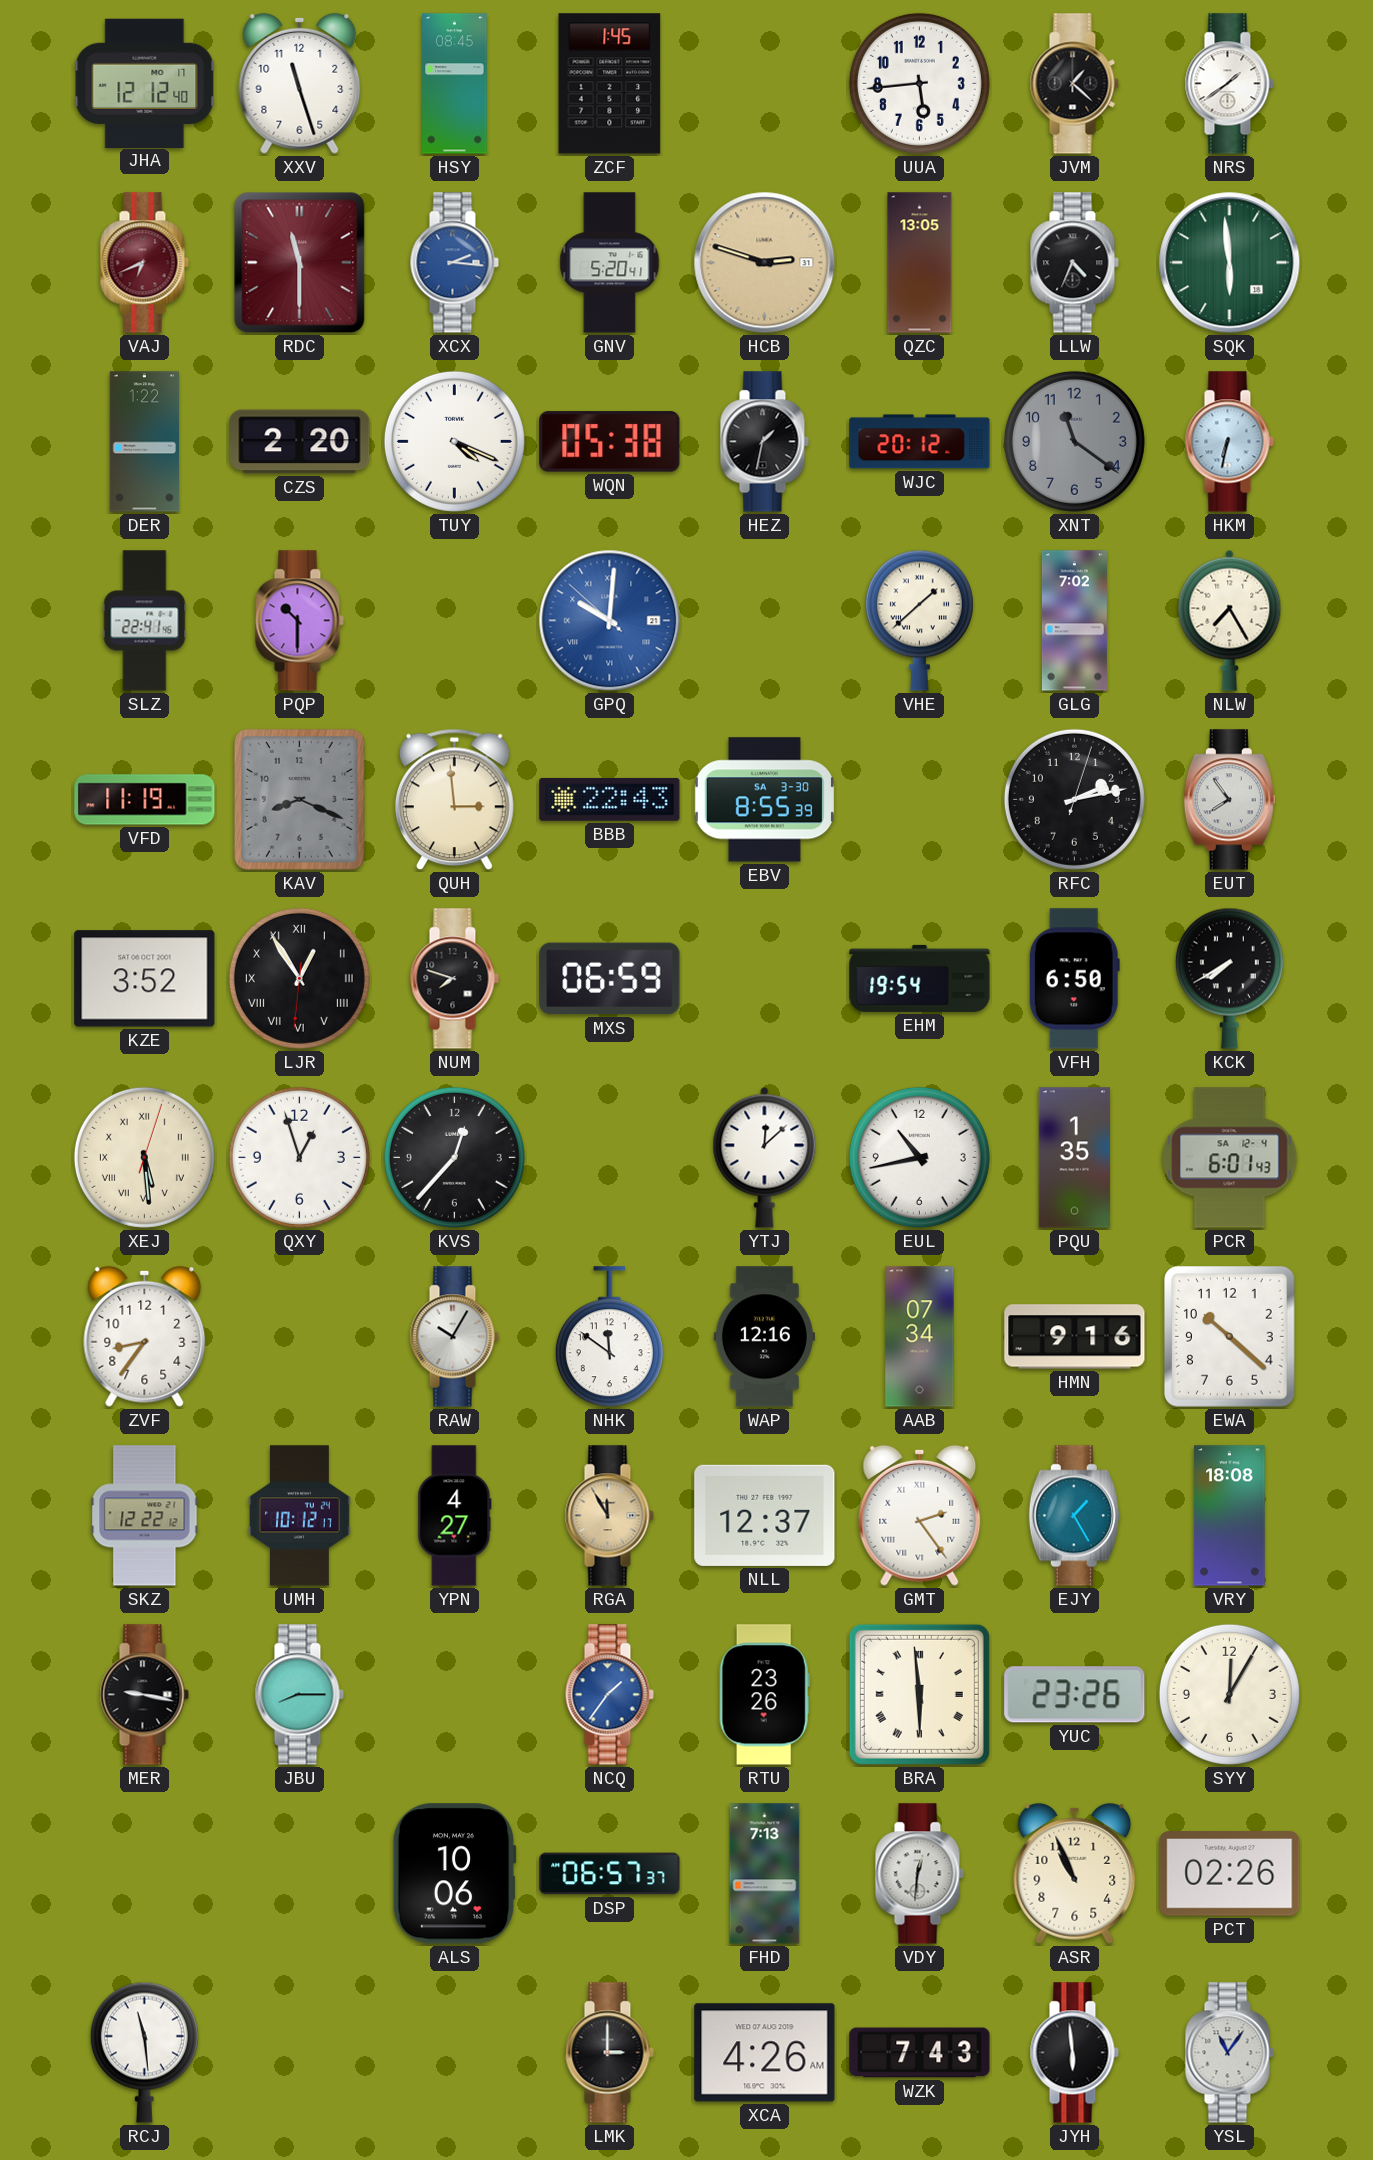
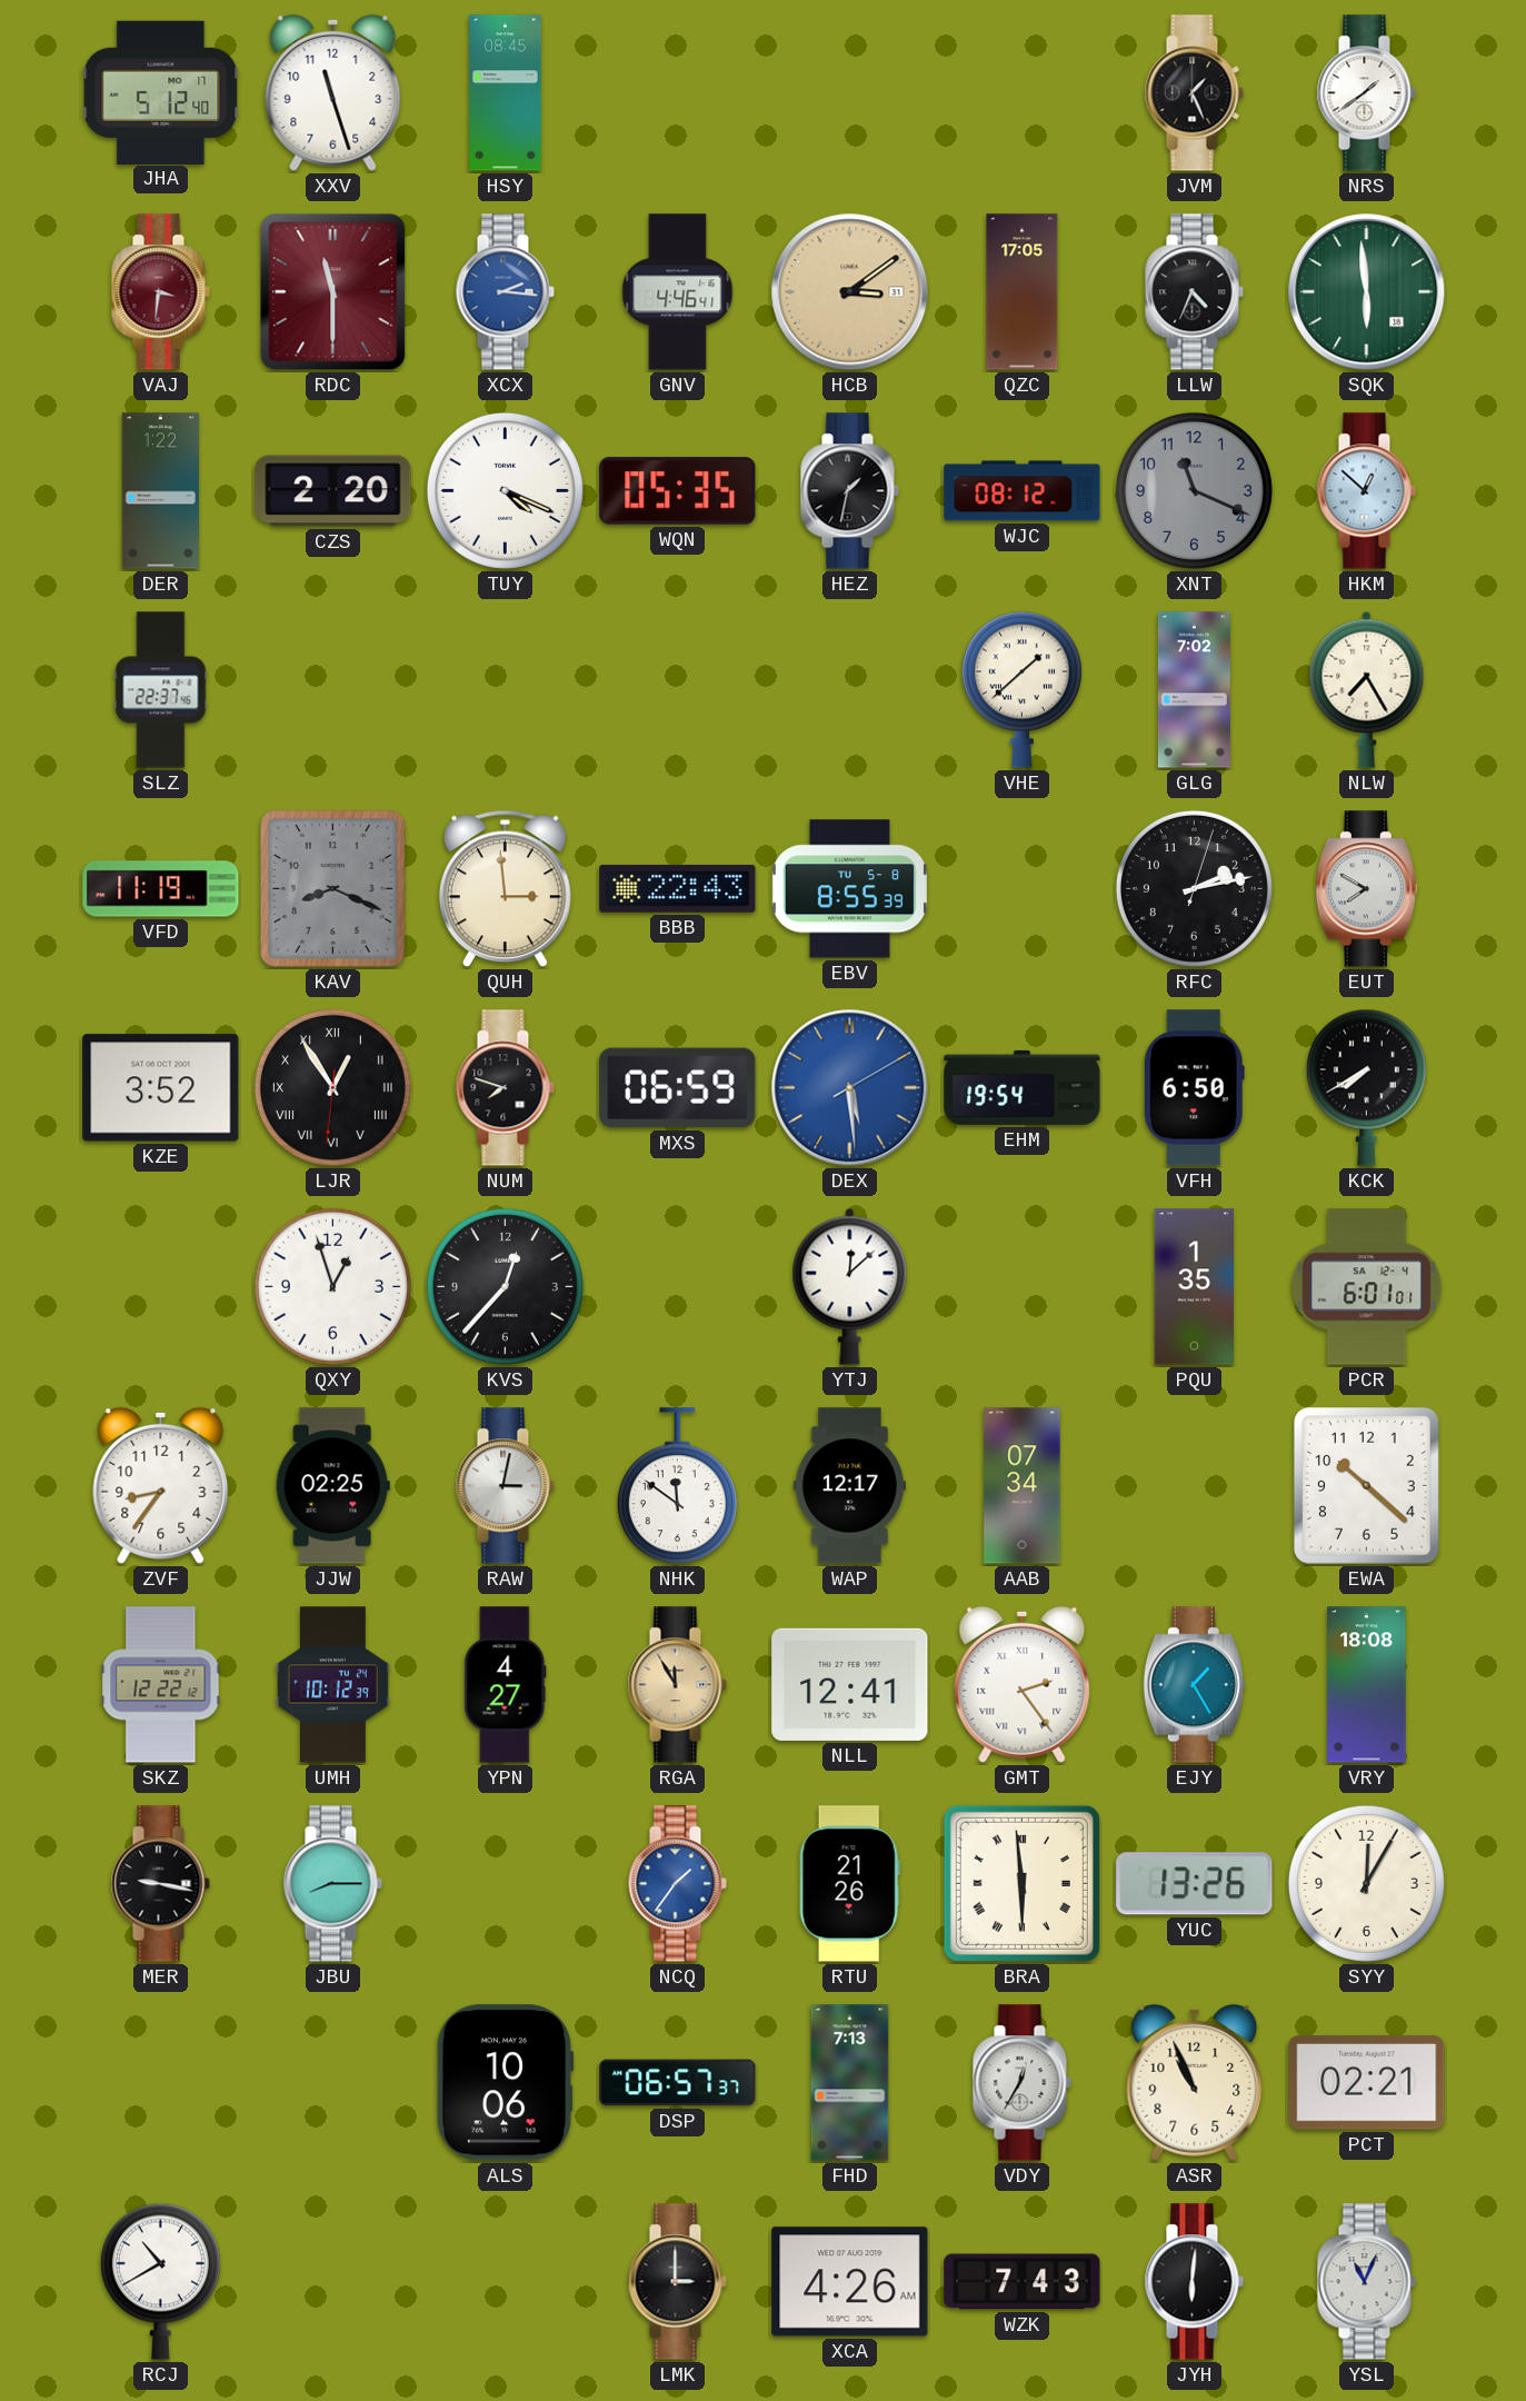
JHA: 12:12 -> 5:12
ZCF: 1:45 -> none
UUA: 5:44 -> none
JVM: 1:22 -> 1:26
VAJ: 6:41 -> 3:31
GNV: 5:20 -> 4:46
HCB: 2:48 -> 3:09
QZC: 13:05 -> 17:05
WQN: 05:38 -> 05:35
WJC: 20:12 -> 08:12
XNT: 11:21 -> 11:19
HKM: 6:32 -> 12:52
SLZ: 22:41 -> 22:37
PQP: 10:30 -> none
GPQ: 10:00 -> none
EBV date: SA 3-30 -> TU 5-8
EUT: 7:54 -> 7:50
DEX: none -> 5:29
XEJ: 5:29 -> none
EUL: 10:43 -> none
PCR: 6:01:43 -> 6:01:01
JJW: none -> 02:25
RAW: 10:05 -> 3:02
WAP: 12:16 -> 12:17
HMN: 9:16 -> none
UMH: 10:12:17 -> 10:12:39
NLL: 12:37 -> 12:41
RTU: 23:26 -> 21:26
YUC: 23:26 -> 13:26
VDY: 12:31 -> 12:35
PCT: 02:26 -> 02:21
RCJ: 11:29 -> 10:40
JYH: 5:59 -> 6:01
YSL: 11:06 -> 11:04
